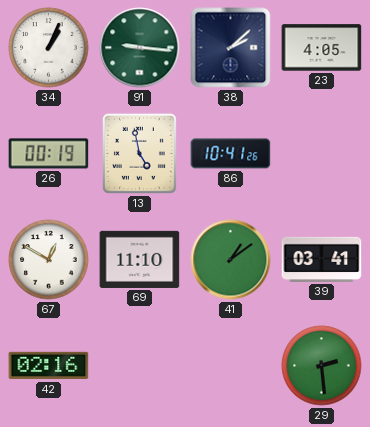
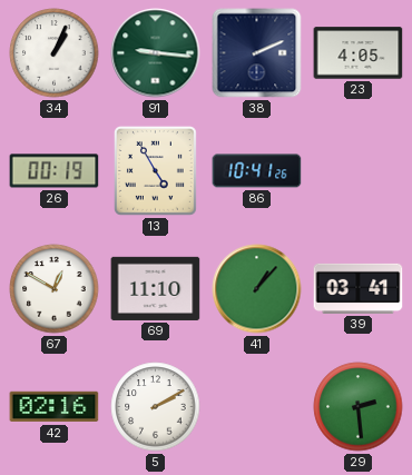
38: 2:08 -> 2:11
13: 4:58 -> 4:55
41: 1:09 -> 1:07
5: none -> 2:10
